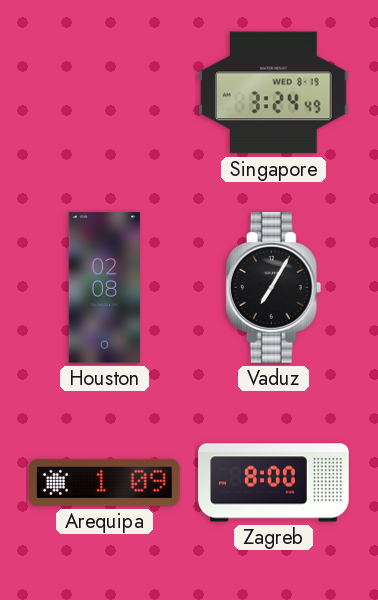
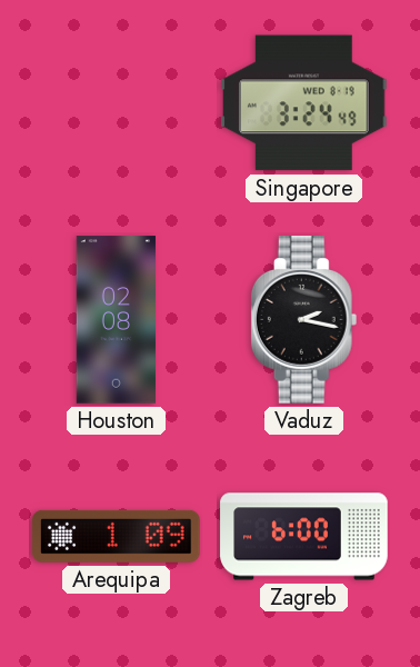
Vaduz: 7:05 -> 2:17
Zagreb: 8:00 -> 6:00
